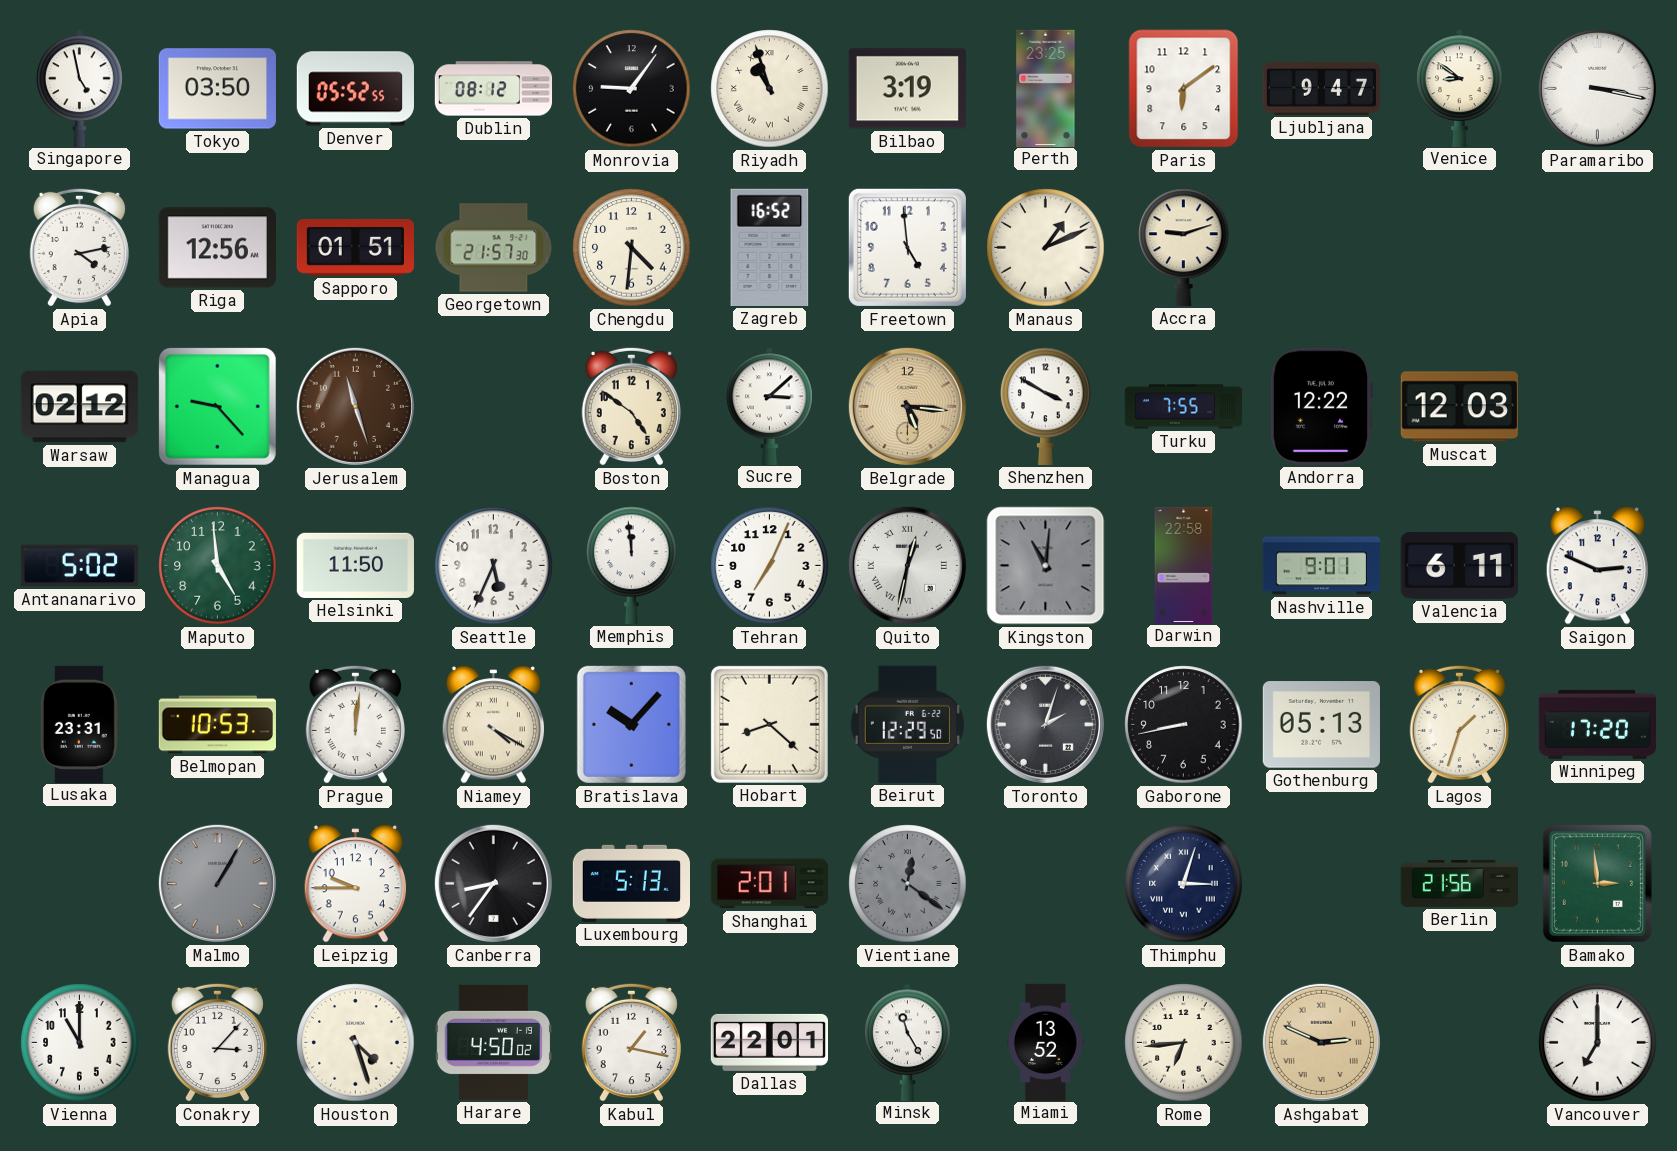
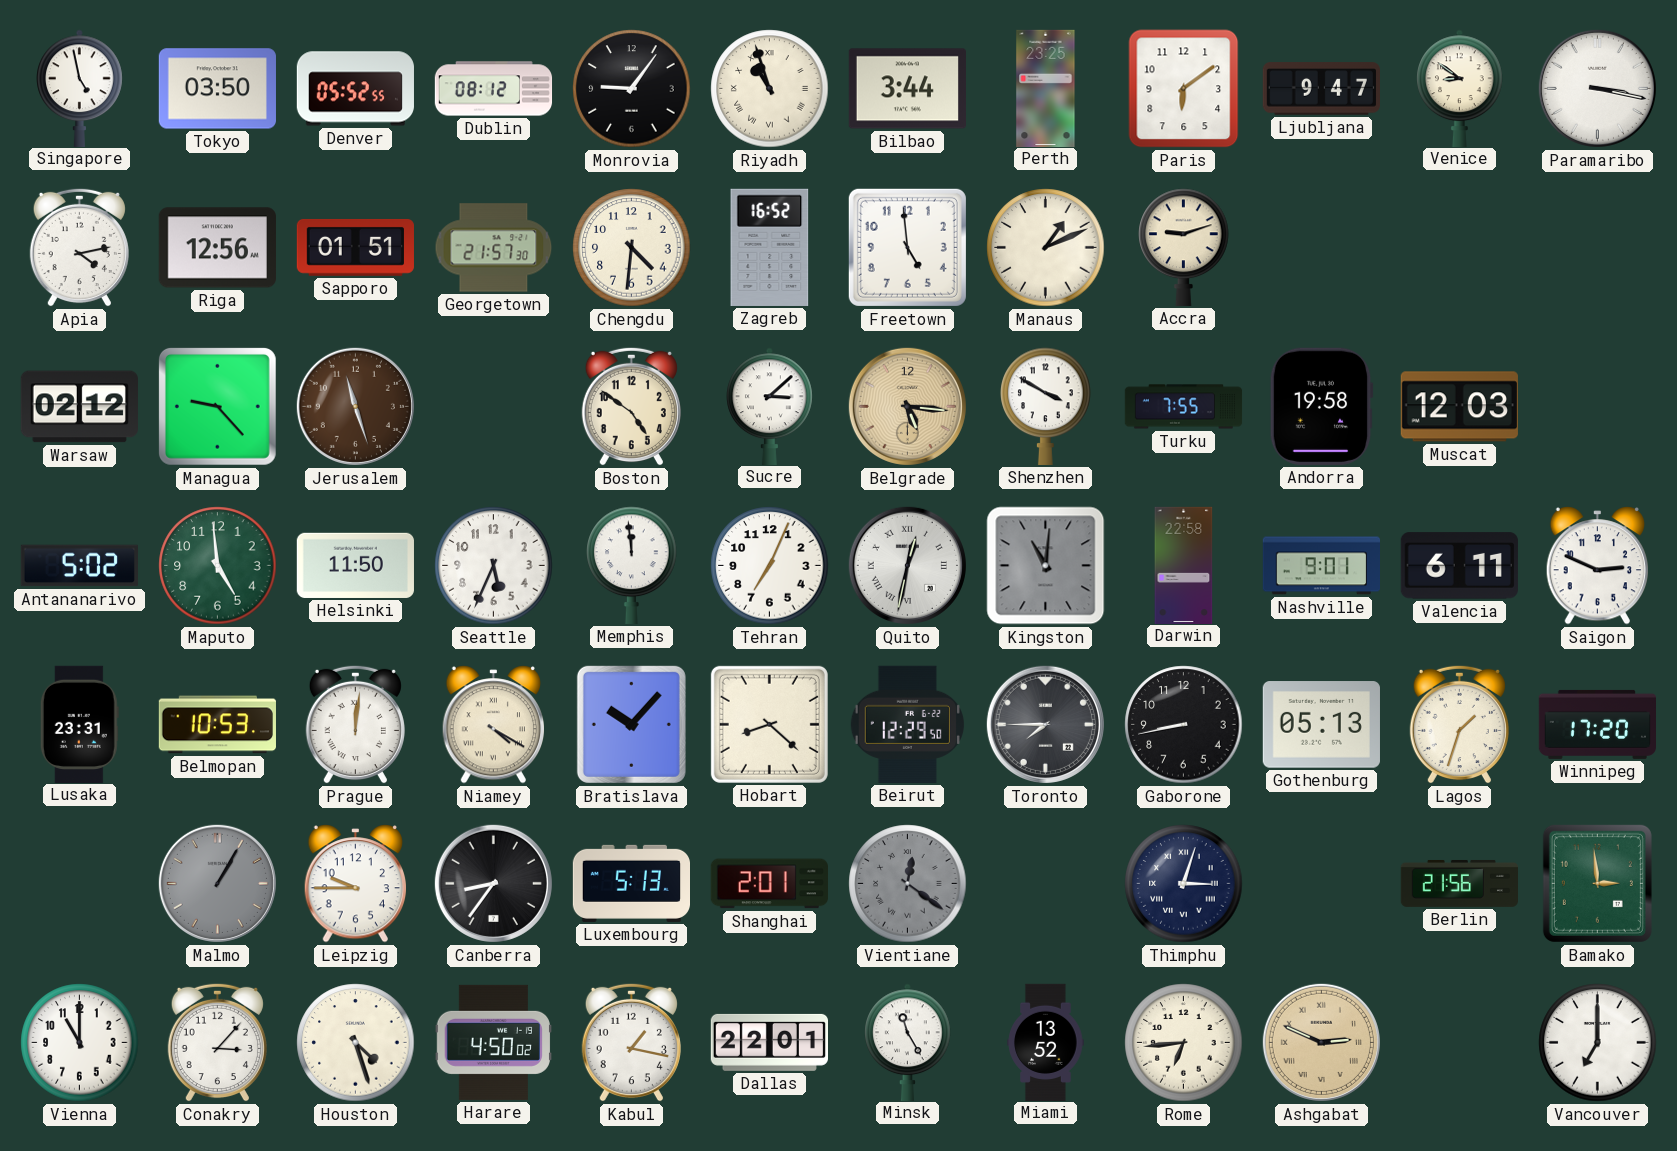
Bilbao: 3:19 -> 3:44
Andorra: 12:22 -> 19:58
Toronto: 2:03 -> 7:45
